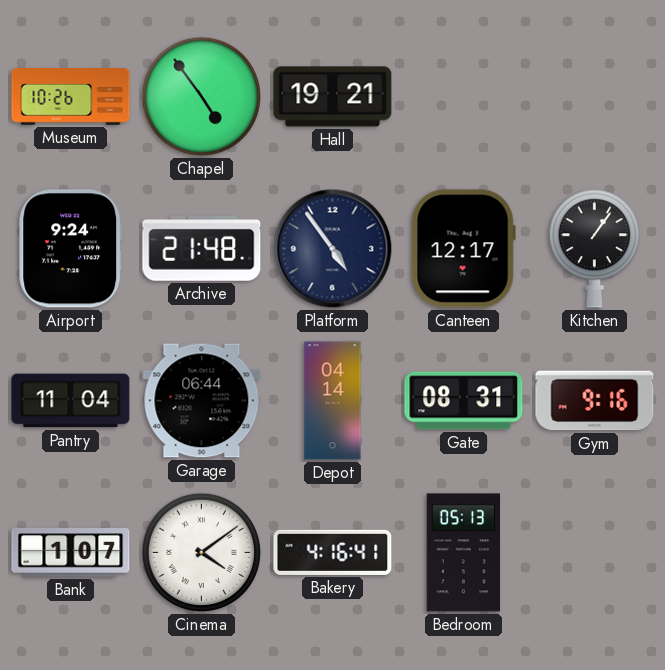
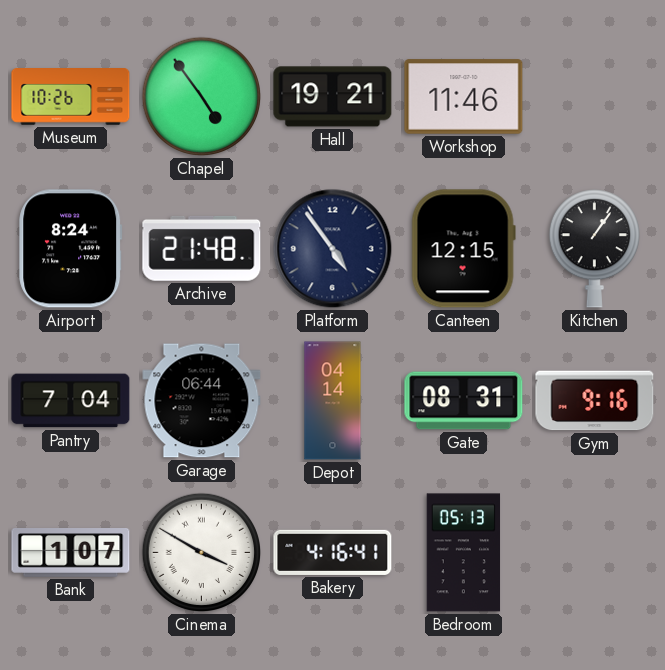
Workshop: none -> 11:46
Airport: 9:24 -> 8:24
Canteen: 12:17 -> 12:15
Pantry: 11:04 -> 7:04
Cinema: 4:09 -> 3:50
